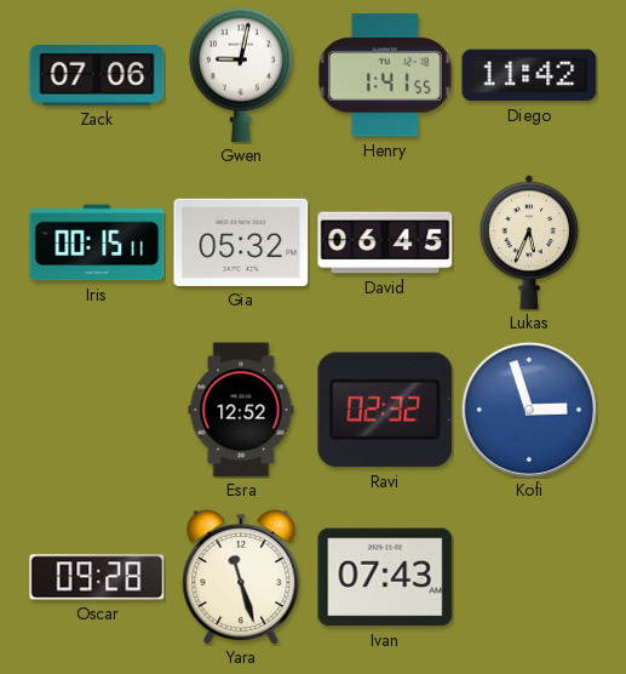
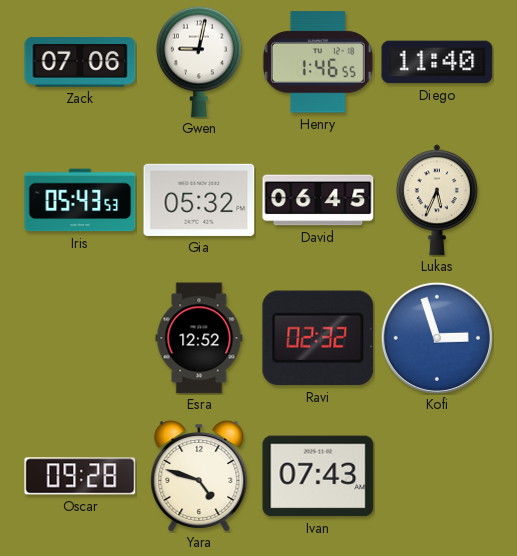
Henry: 1:41 -> 1:46
Diego: 11:42 -> 11:40
Iris: 00:15 -> 05:43
Yara: 11:27 -> 4:48
